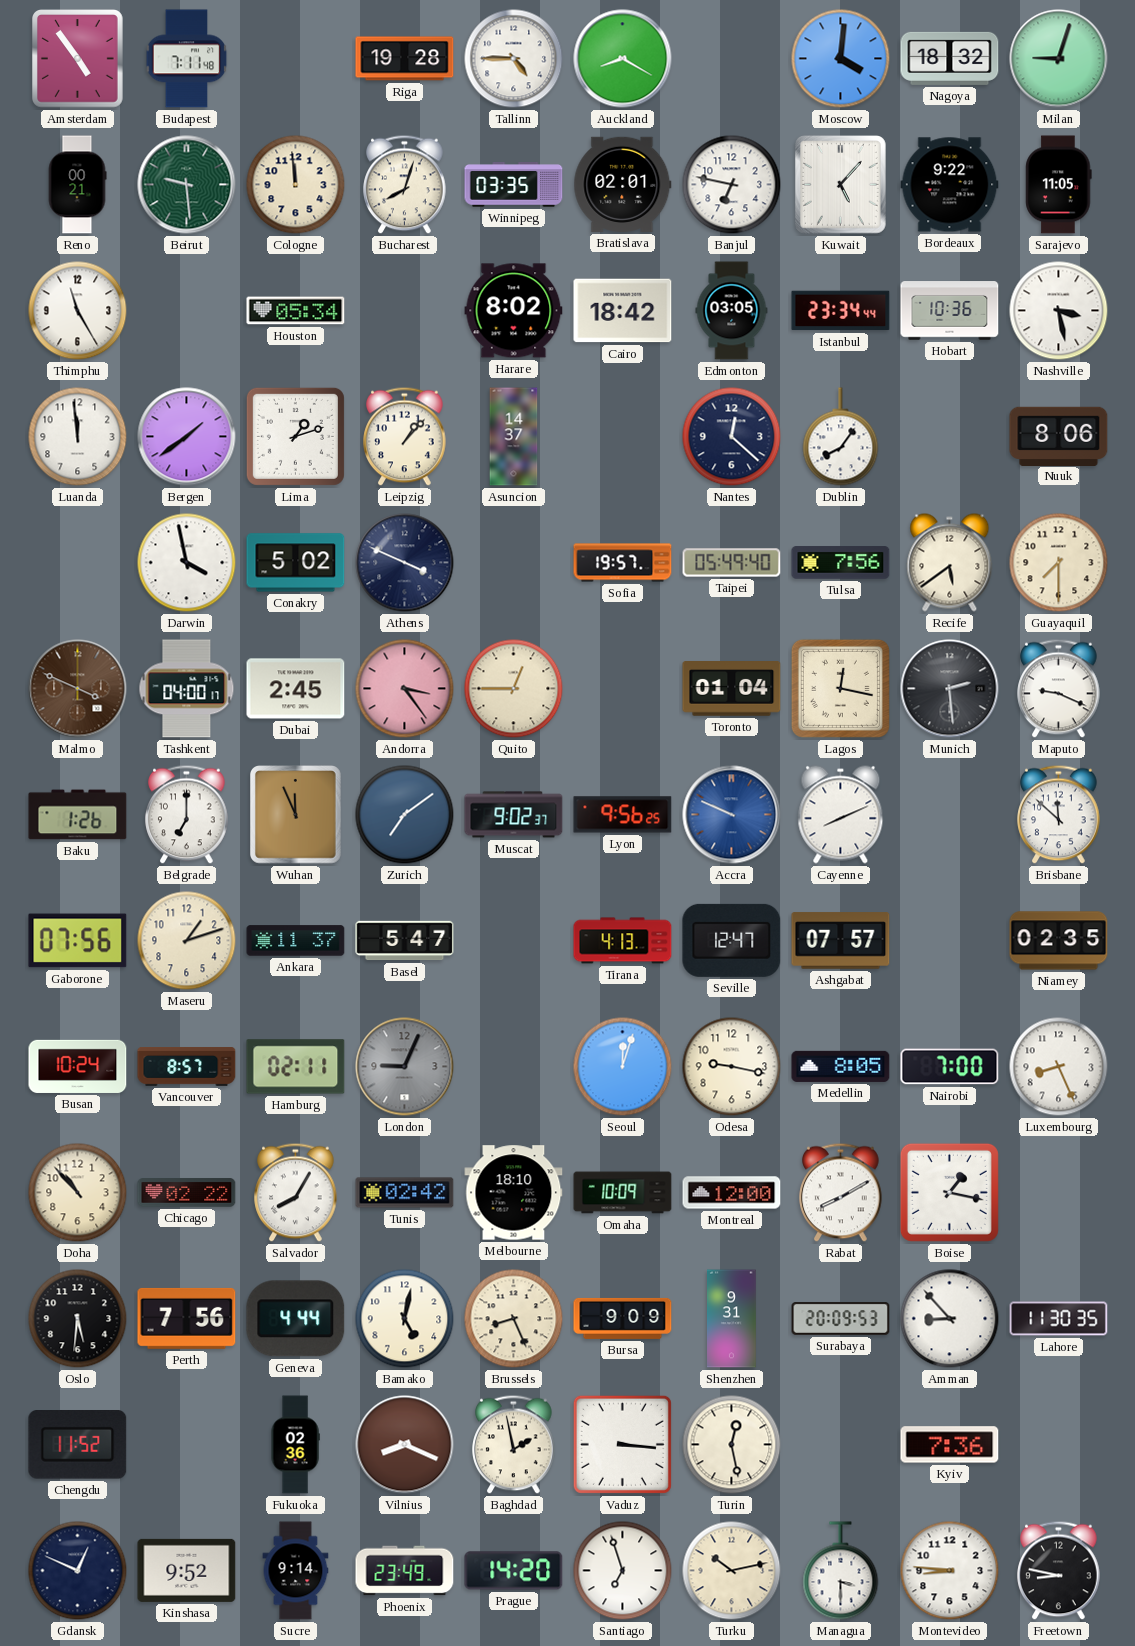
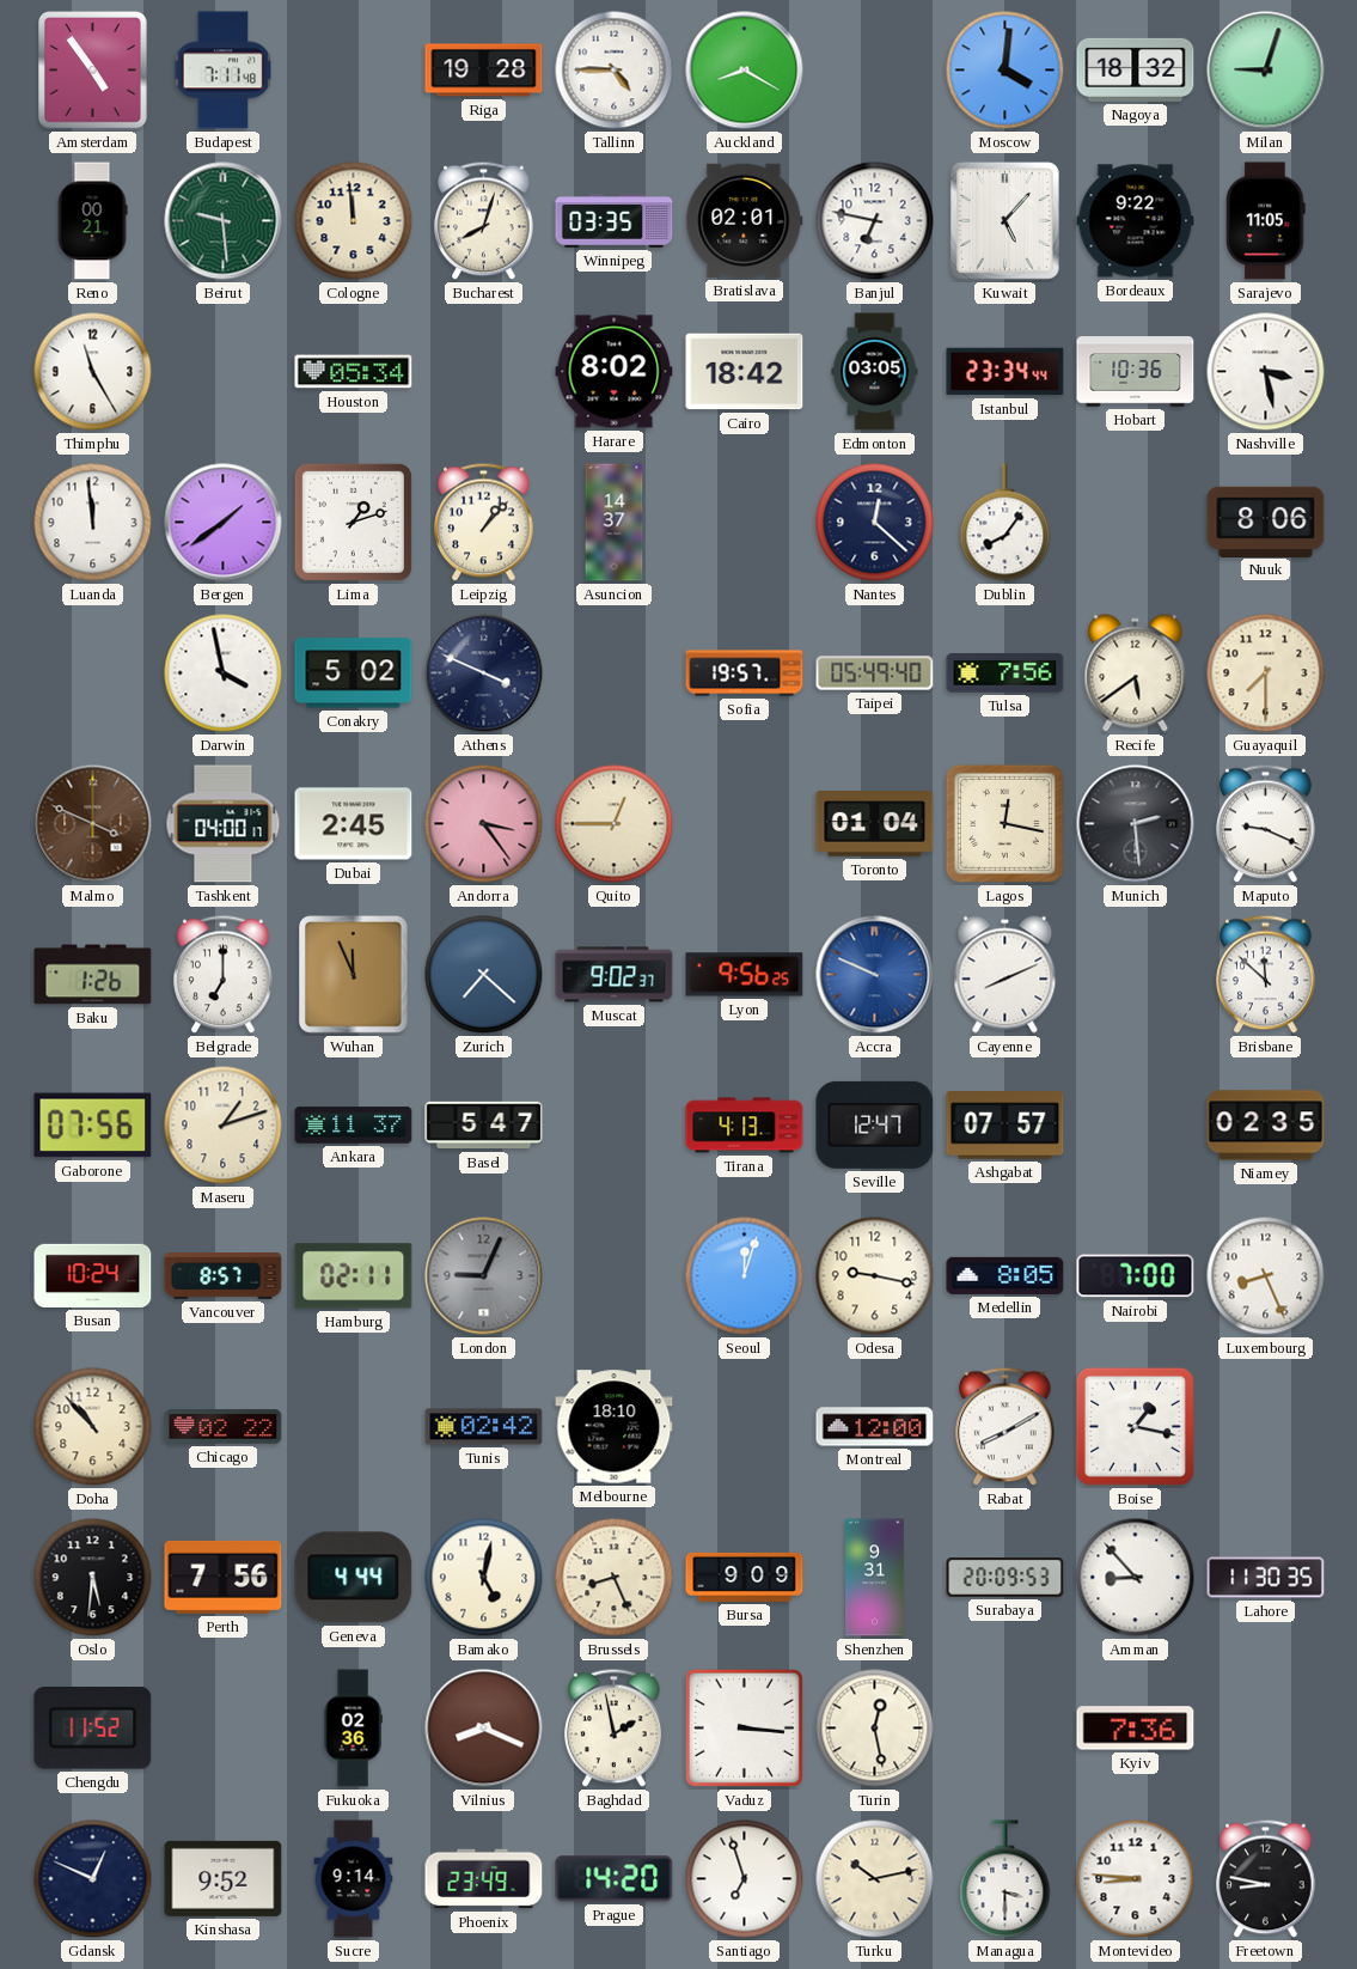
Zurich: 7:09 -> 7:22
Salvador: 8:05 -> none
Omaha: 10:09 -> none
